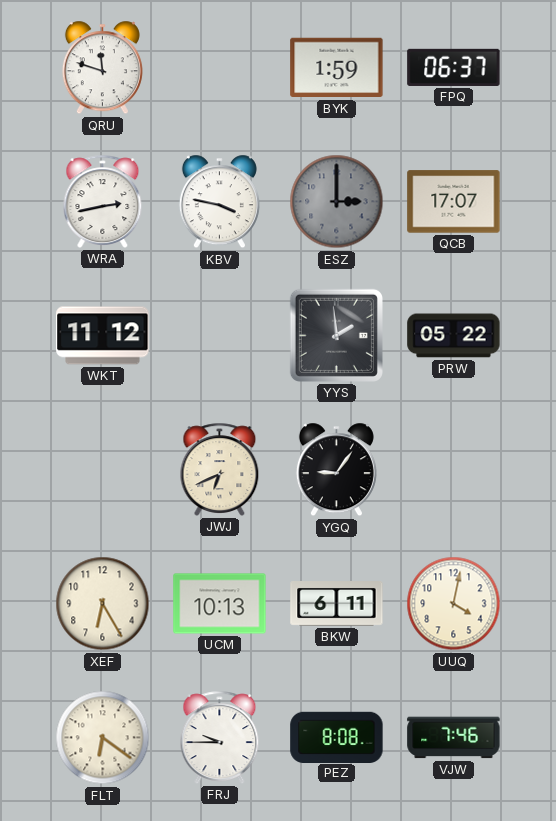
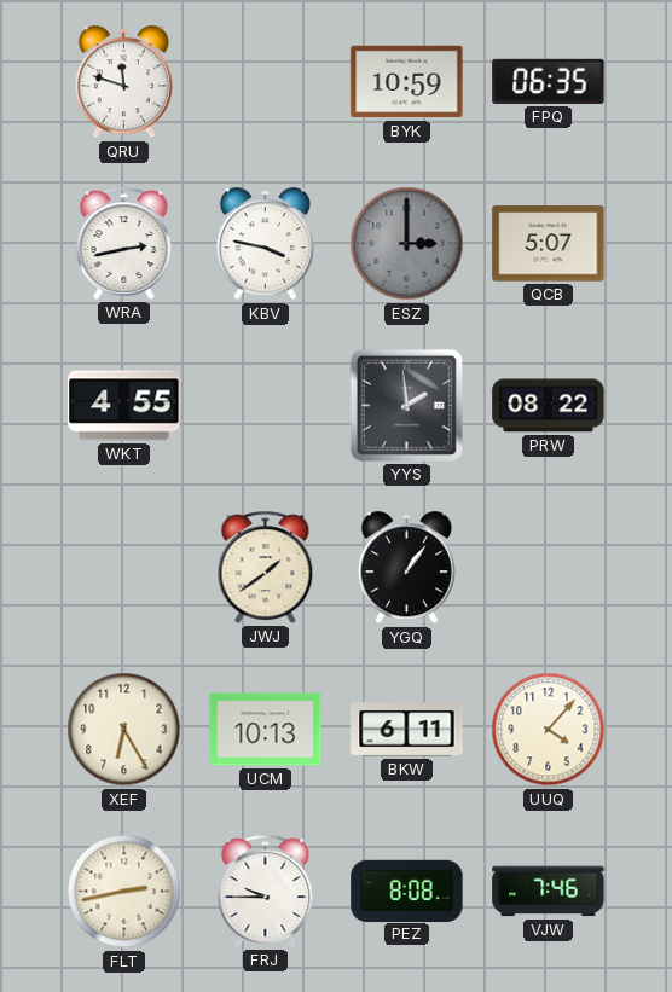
BYK: 1:59 -> 10:59
FPQ: 06:37 -> 06:35
QCB: 17:07 -> 5:07
WKT: 11:12 -> 4:55
PRW: 05:22 -> 08:22
JWJ: 6:41 -> 1:39
YGQ: 9:06 -> 1:06
UUQ: 4:02 -> 4:07
FLT: 6:21 -> 2:43
